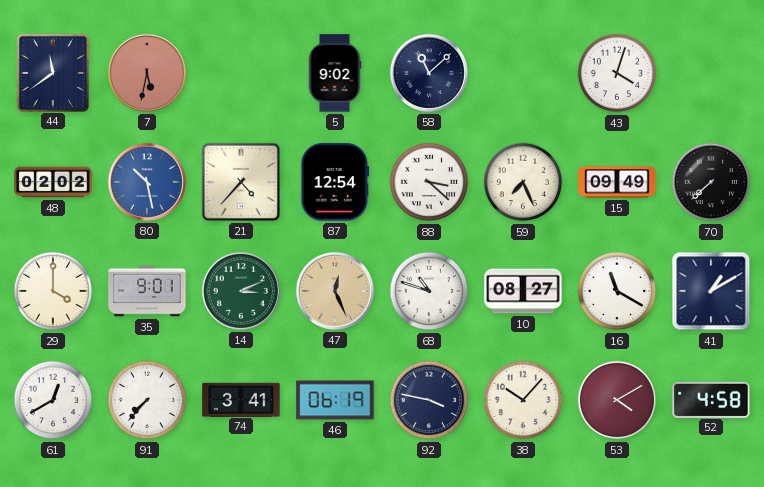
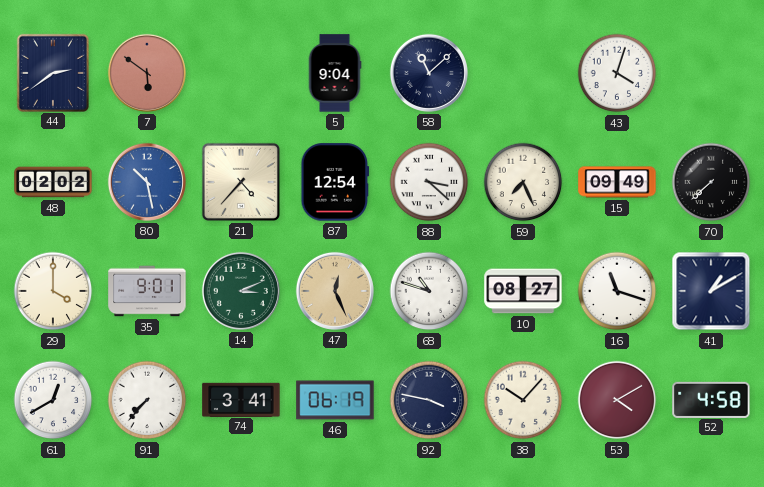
44: 11:39 -> 2:39
7: 5:32 -> 5:51
5: 9:02 -> 9:04
16: 11:20 -> 11:18
